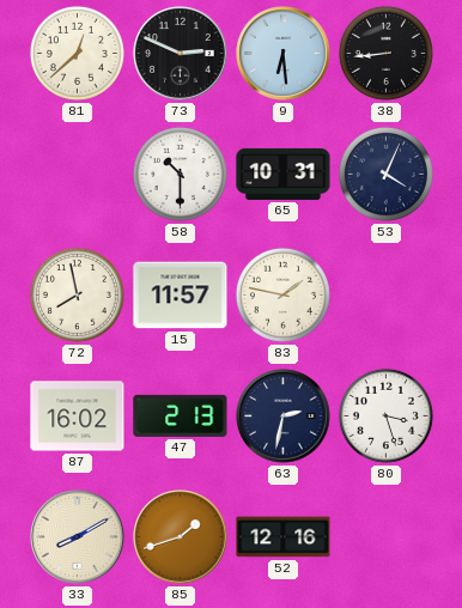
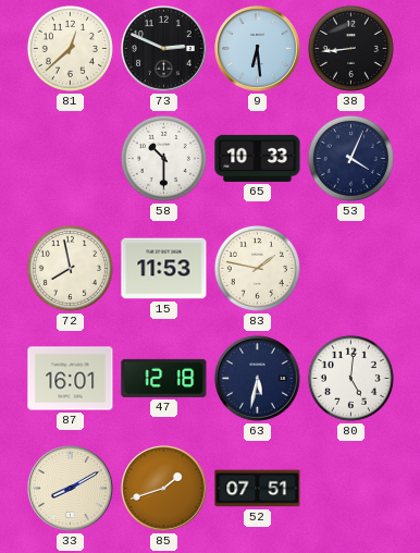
65: 10:31 -> 10:33
15: 11:57 -> 11:53
87: 16:02 -> 16:01
47: 2:13 -> 12:18
63: 2:32 -> 5:32
80: 3:27 -> 5:01
52: 12:16 -> 07:51
